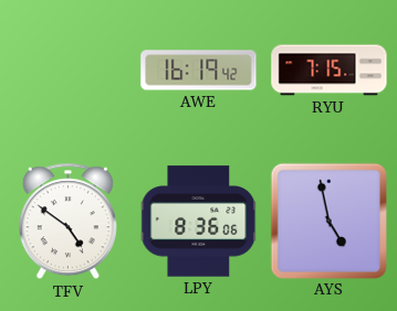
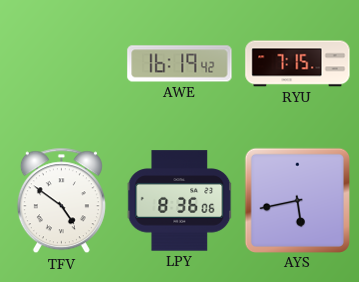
AYS: 4:58 -> 5:43
